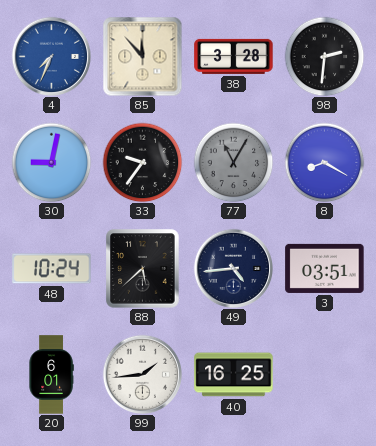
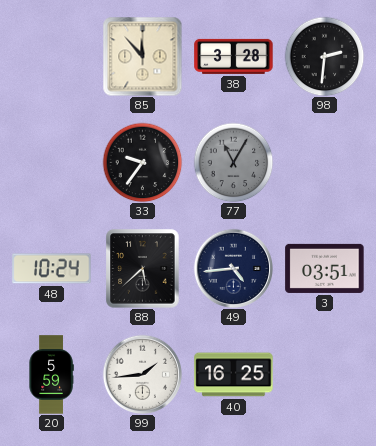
4: 7:34 -> none
30: 9:02 -> none
8: 8:20 -> none
20: 6:01 -> 5:59
